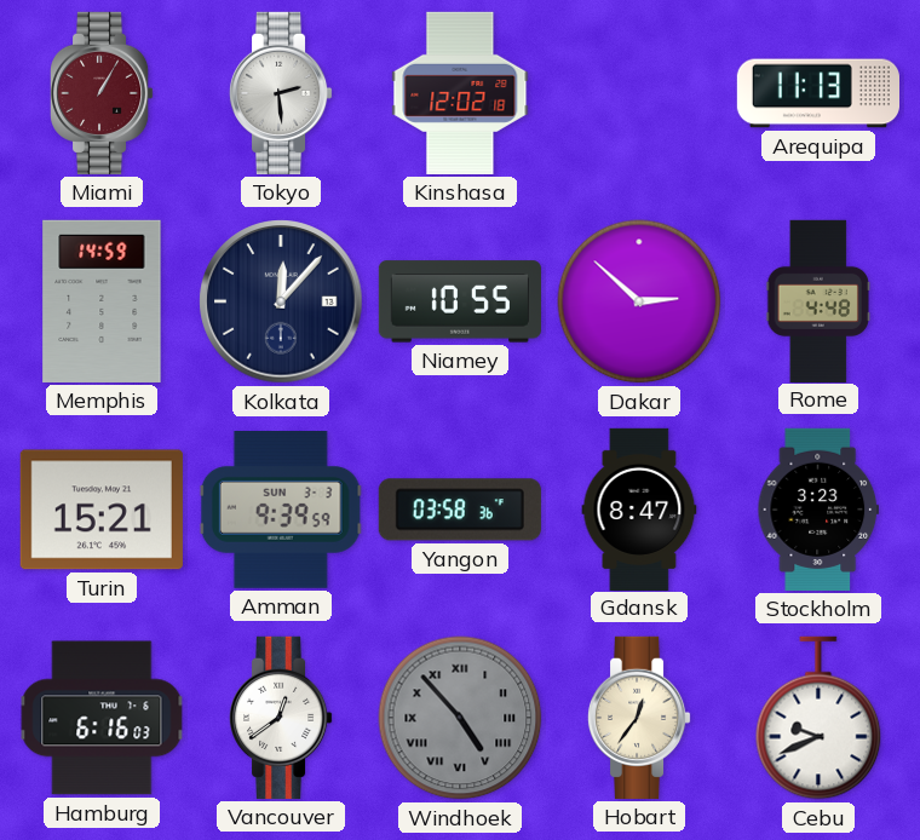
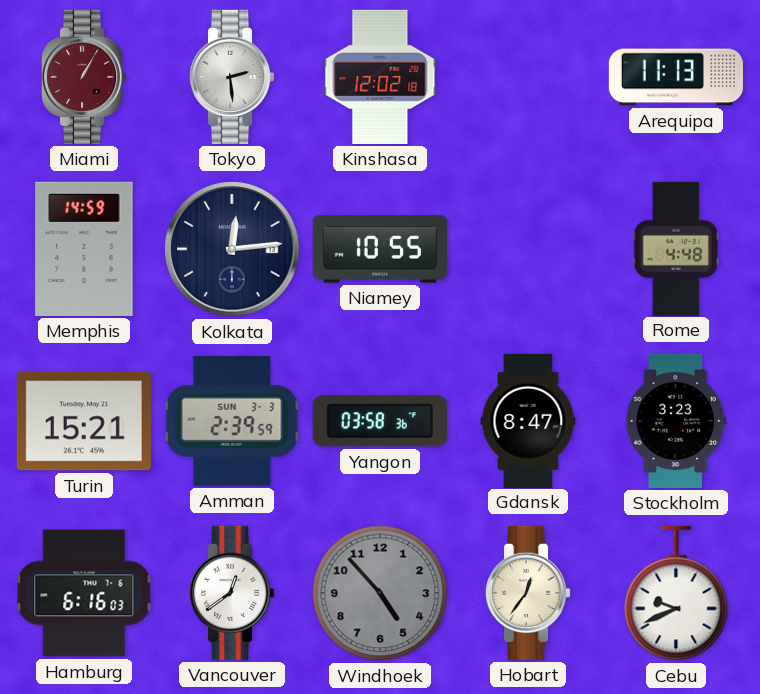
Kolkata: 12:07 -> 12:14
Dakar: 2:52 -> none
Amman: 9:39 -> 2:39
Windhoek numerals: Roman -> Arabic
